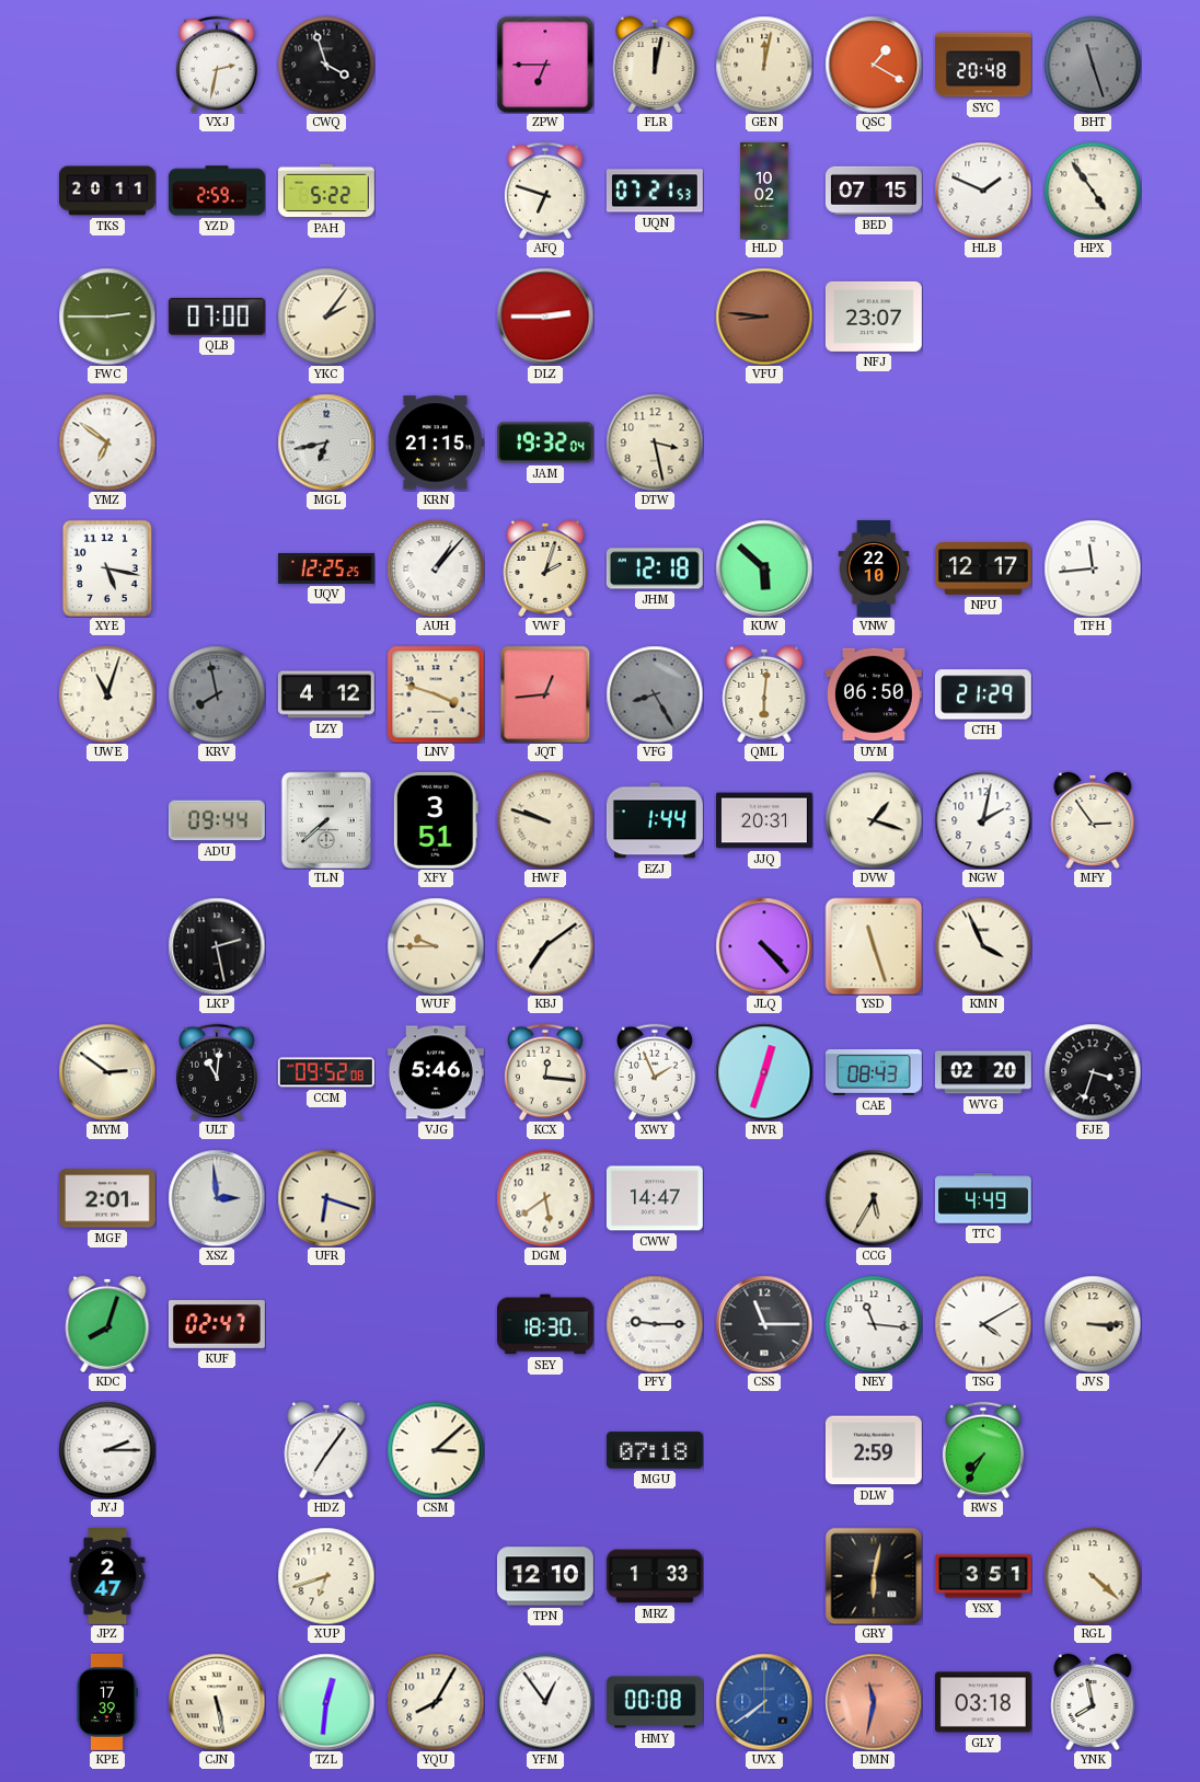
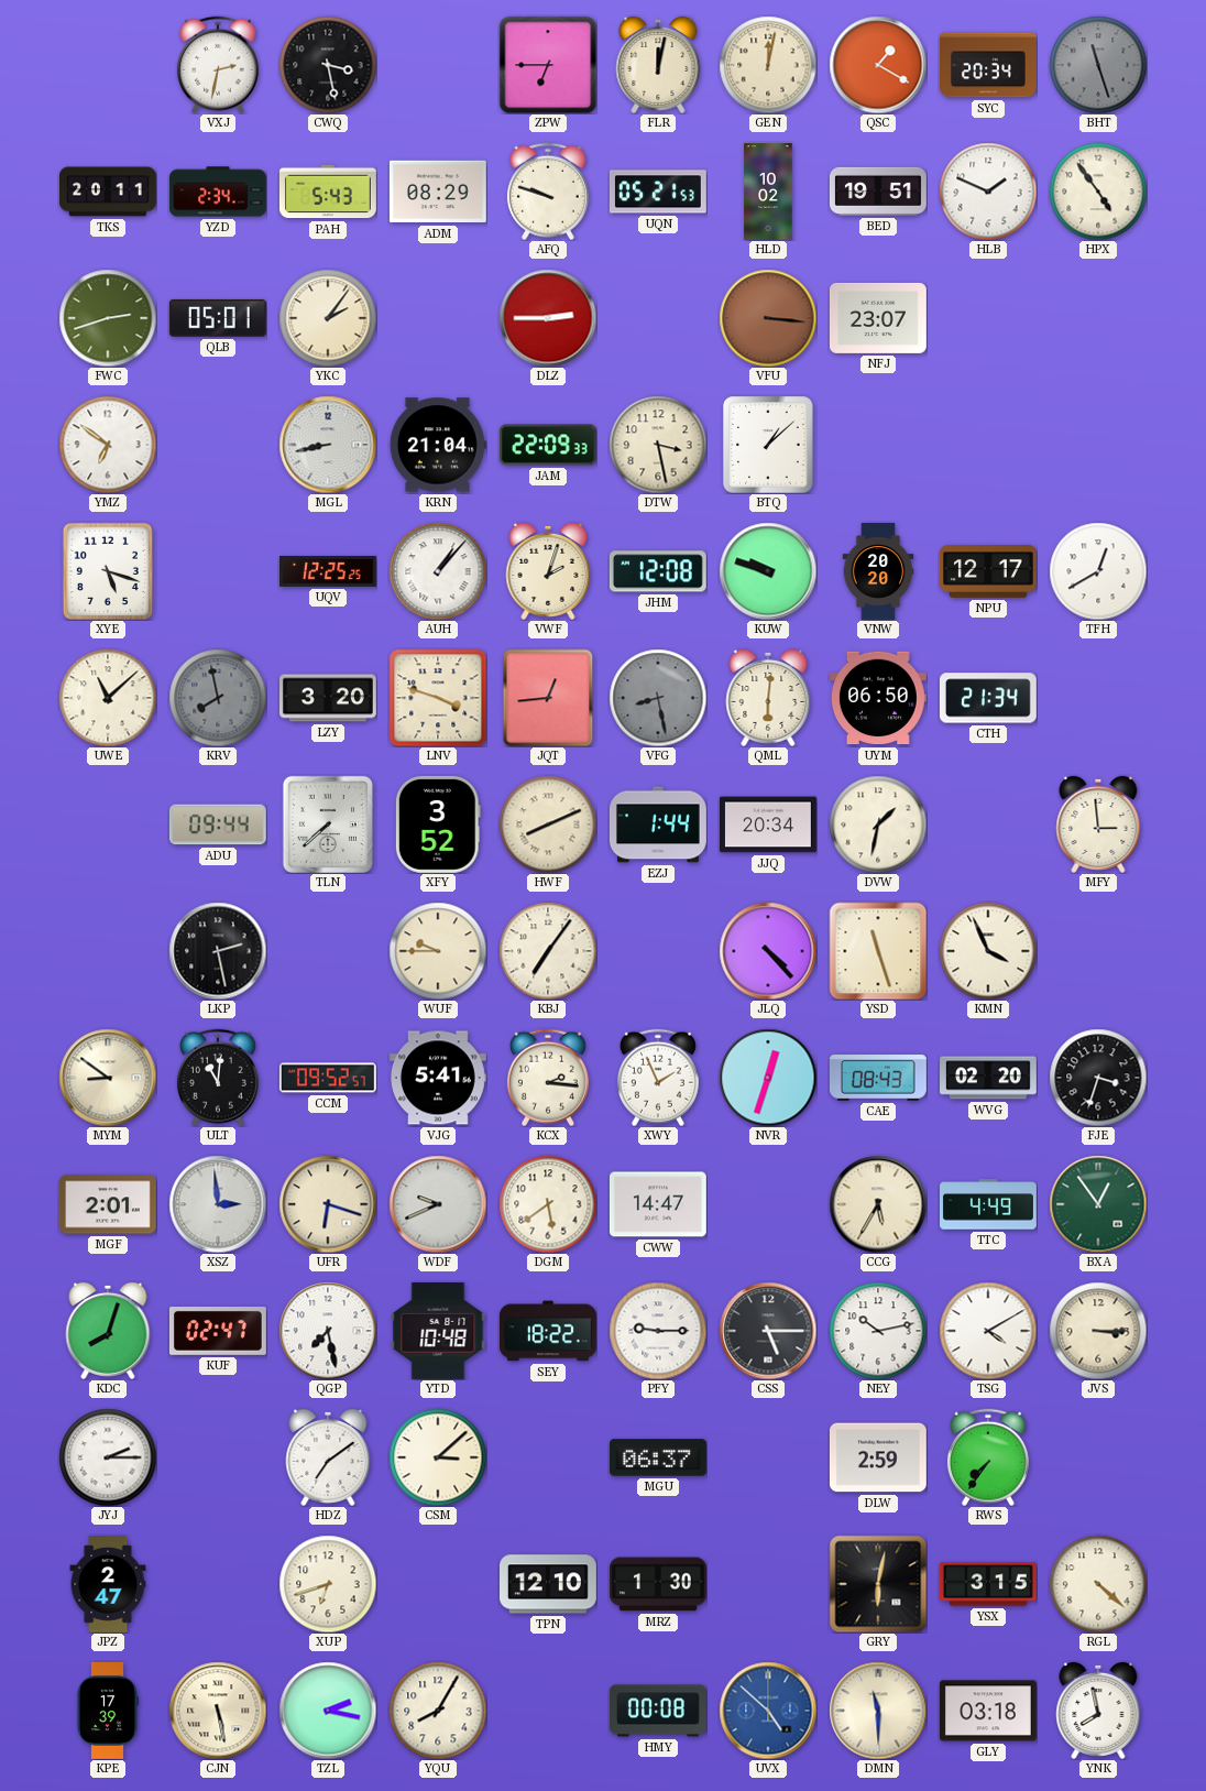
CWQ: 3:57 -> 3:28
SYC: 20:48 -> 20:34
YZD: 2:59 -> 2:34
PAH: 5:22 -> 5:43
ADM: none -> 08:29
AFQ: 6:48 -> 9:48
UQN: 07:21 -> 05:21
BED: 07:15 -> 19:51
FWC: 2:45 -> 2:42
QLB: 07:00 -> 05:01
VFU: 8:46 -> 3:16
MGL: 6:43 -> 8:43
KRN: 21:15 -> 21:04
JAM: 19:32 -> 22:09
BTQ: none -> 1:08
XYE: 5:17 -> 5:18
JHM: 12:18 -> 12:08
KUW: 5:52 -> 9:48
VNW: 22:10 -> 20:20
TFH: 11:44 -> 12:40
UWE: 11:03 -> 11:08
LZY: 4:12 -> 3:20
VFG: 8:25 -> 8:28
CTH: 21:29 -> 21:34
XFY: 3:51 -> 3:52
HWF: 9:48 -> 8:11
JJQ: 20:31 -> 20:34
DVW: 1:18 -> 1:32
NGW: 2:02 -> none
MFY: 2:54 -> 2:59
KBJ: 7:09 -> 7:06
MYM: 2:51 -> 8:51
CCM: 09:52:08 -> 09:52:57
VJG: 5:46 -> 5:41
KCX: 12:16 -> 2:16
WDF: none -> 9:41
BXA: none -> 12:54
QGP: none -> 7:28
YTD: none -> 10:48
SEY: 18:30 -> 18:22
CSS: 11:15 -> 5:15
NEY: 11:16 -> 10:13
HDZ: 7:06 -> 7:09
MGU: 07:18 -> 06:37
RWS: 7:35 -> 7:36
MRZ: 1:33 -> 1:30
YSX: 3:51 -> 3:15
TZL: 12:31 -> 2:17
YFM: 12:54 -> none
UVX: 7:39 -> 4:52
DMN: 11:32 -> 11:30
DMN dial: salmon -> cream
